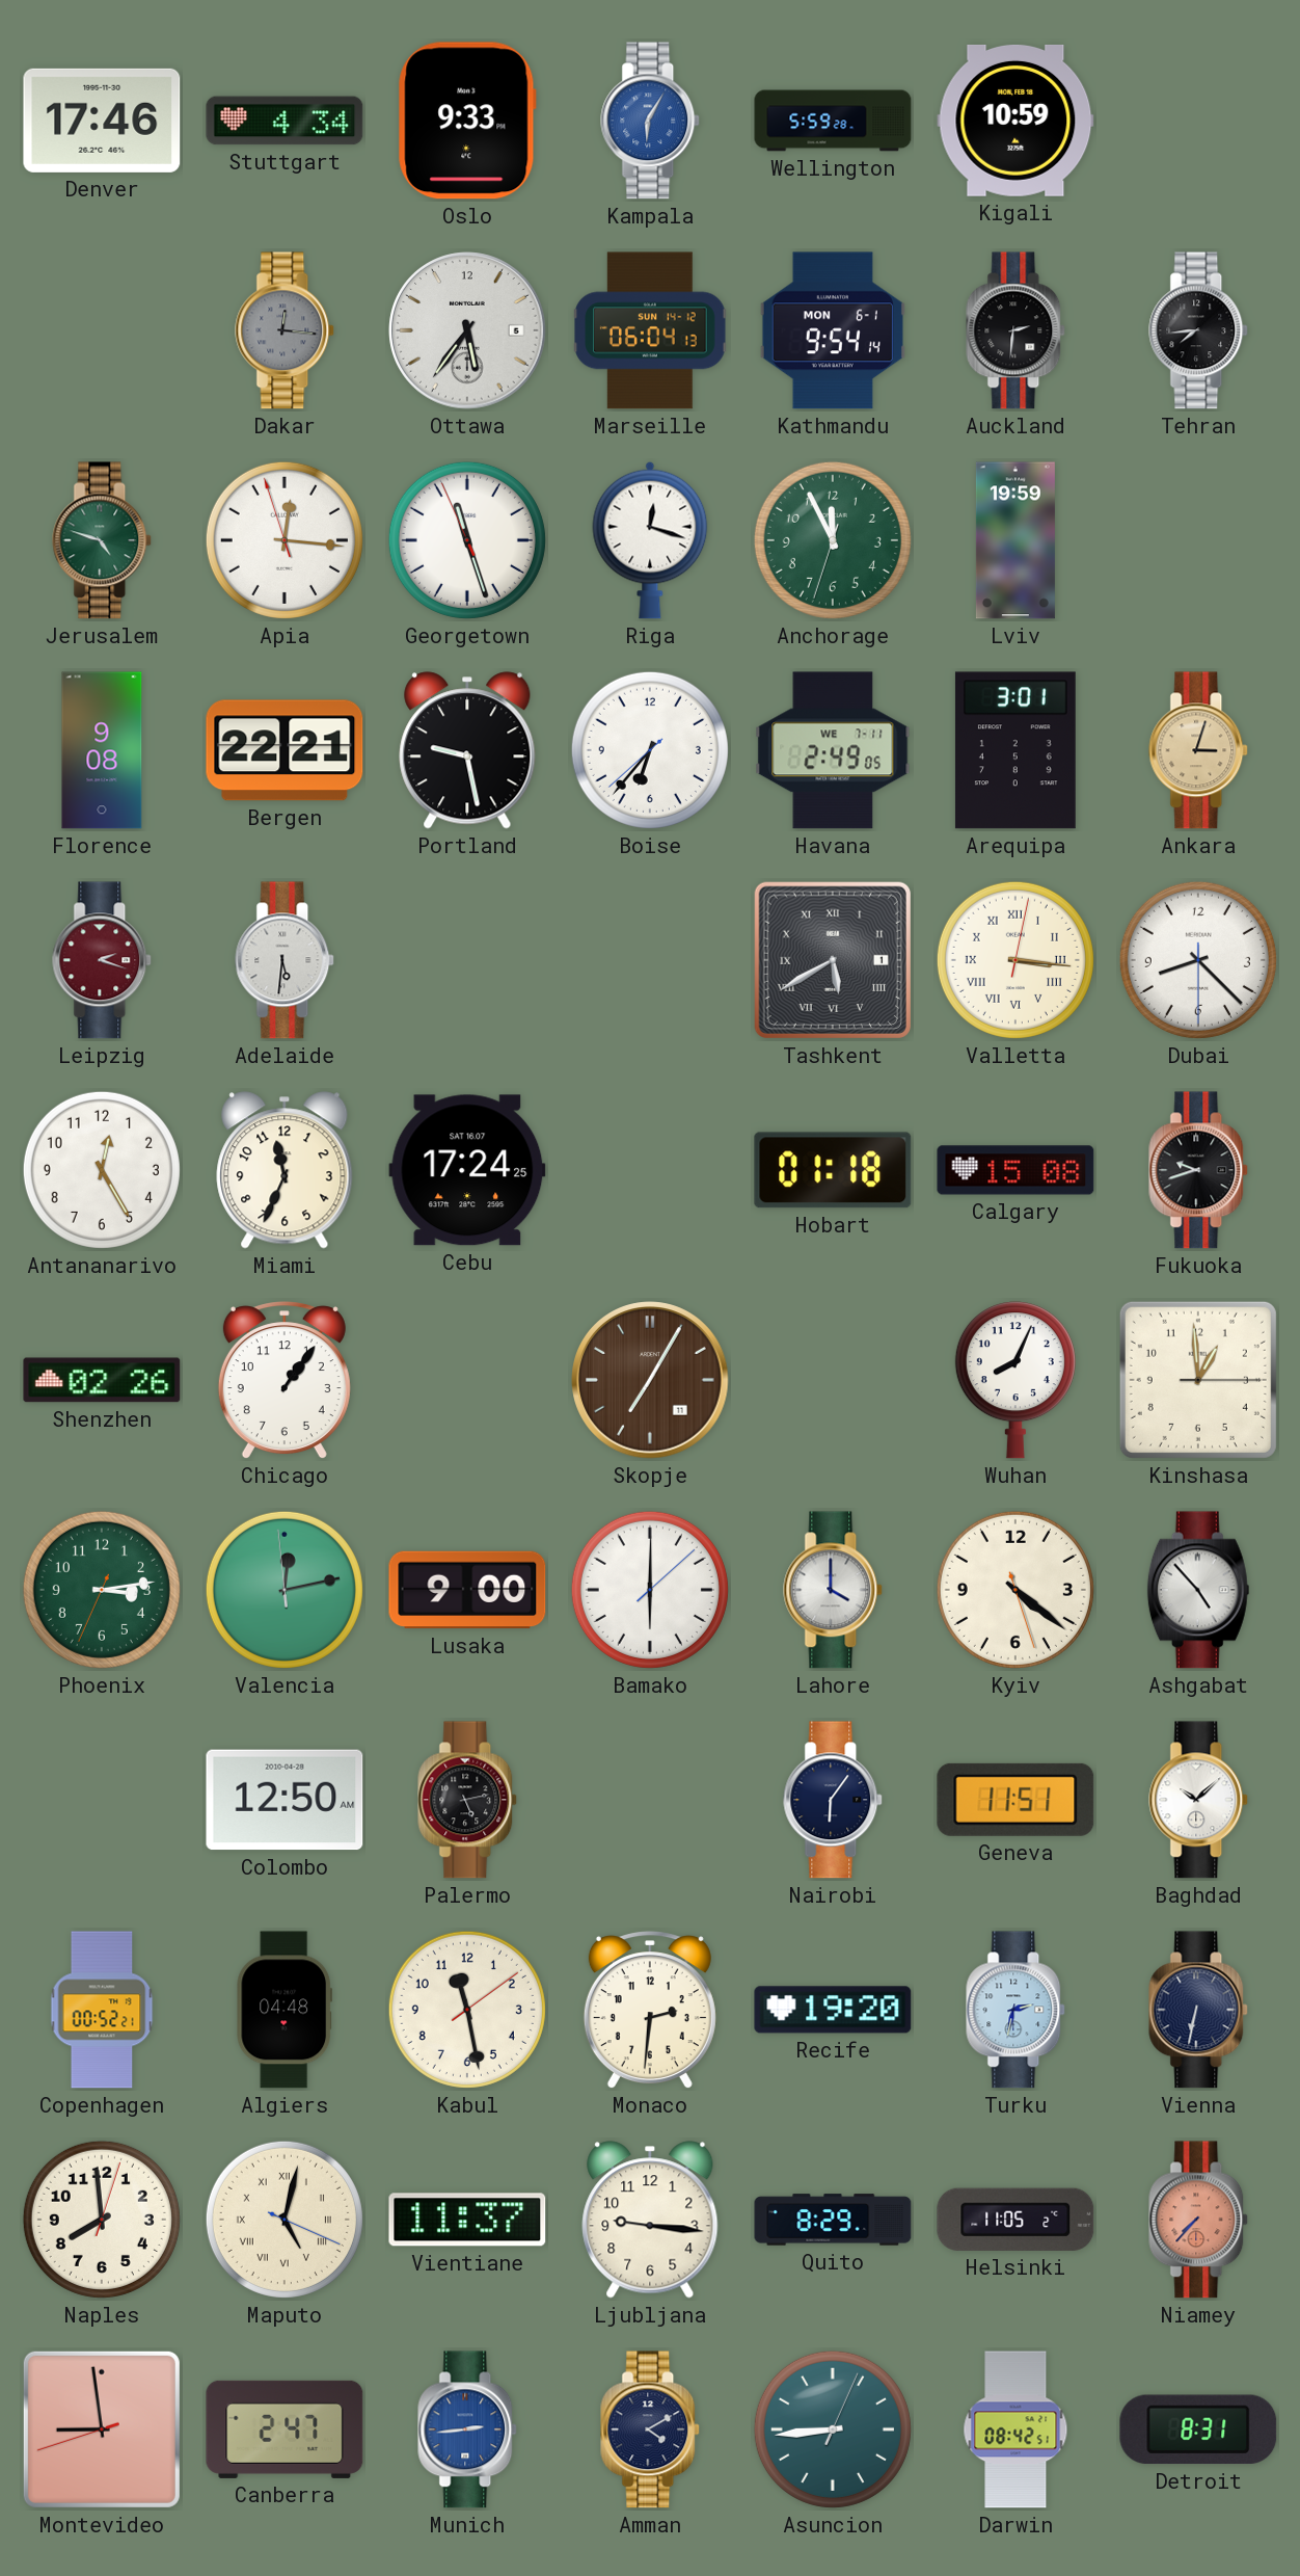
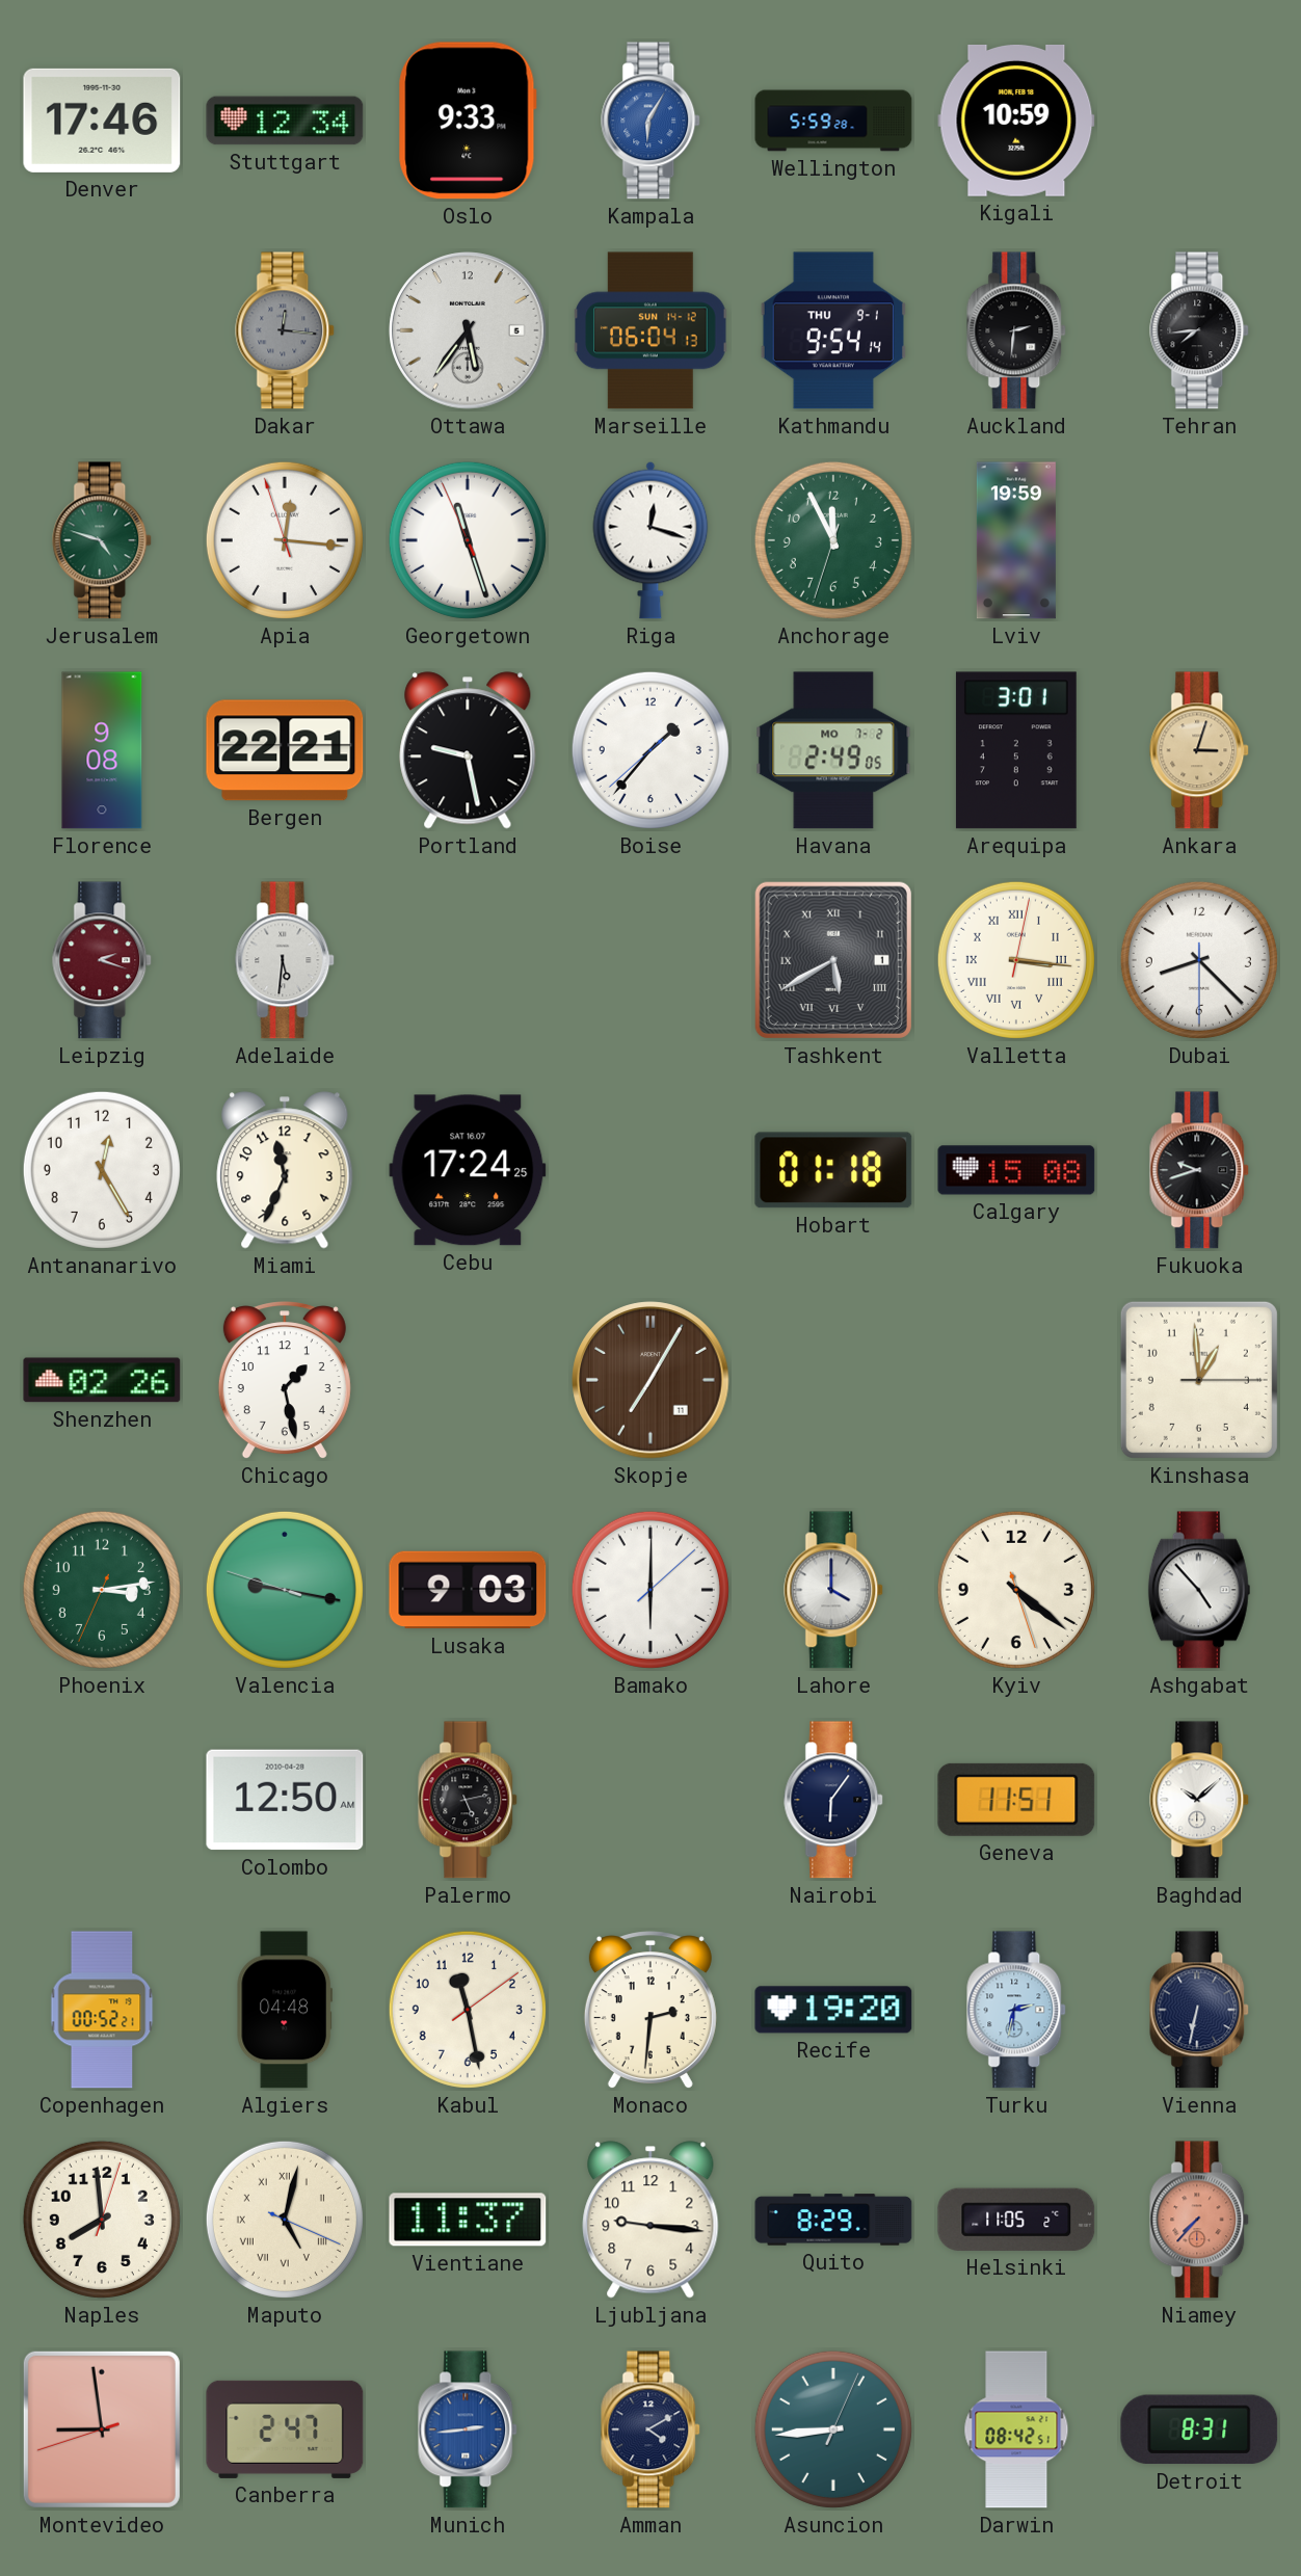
Stuttgart: 4:34 -> 12:34
Kathmandu date: MON 6-1 -> THU 9-1
Boise: 6:36 -> 1:36
Havana date: WE 7-11 -> MO 7-2
Chicago: 1:06 -> 1:28
Wuhan: 8:04 -> none
Valencia: 12:12 -> 9:16
Lusaka: 9:00 -> 9:03
